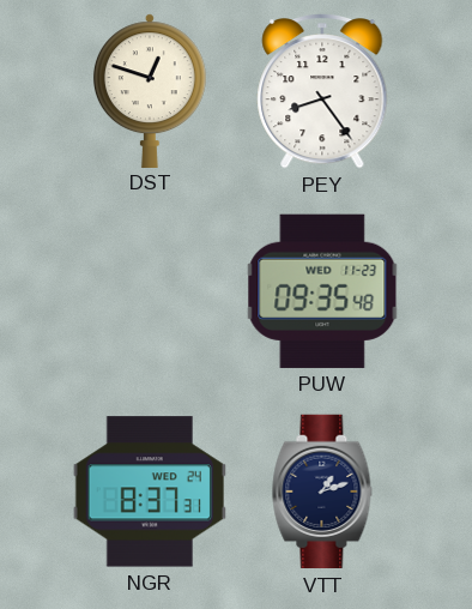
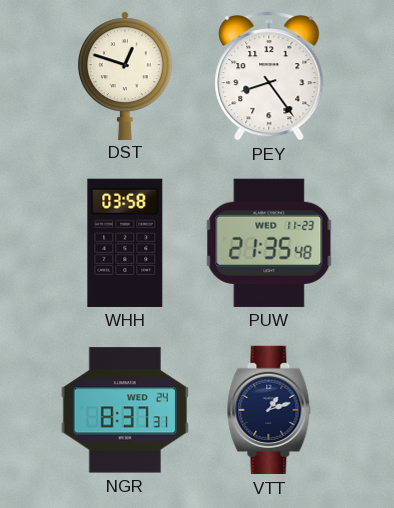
WHH: none -> 03:58
PUW: 09:35 -> 21:35
